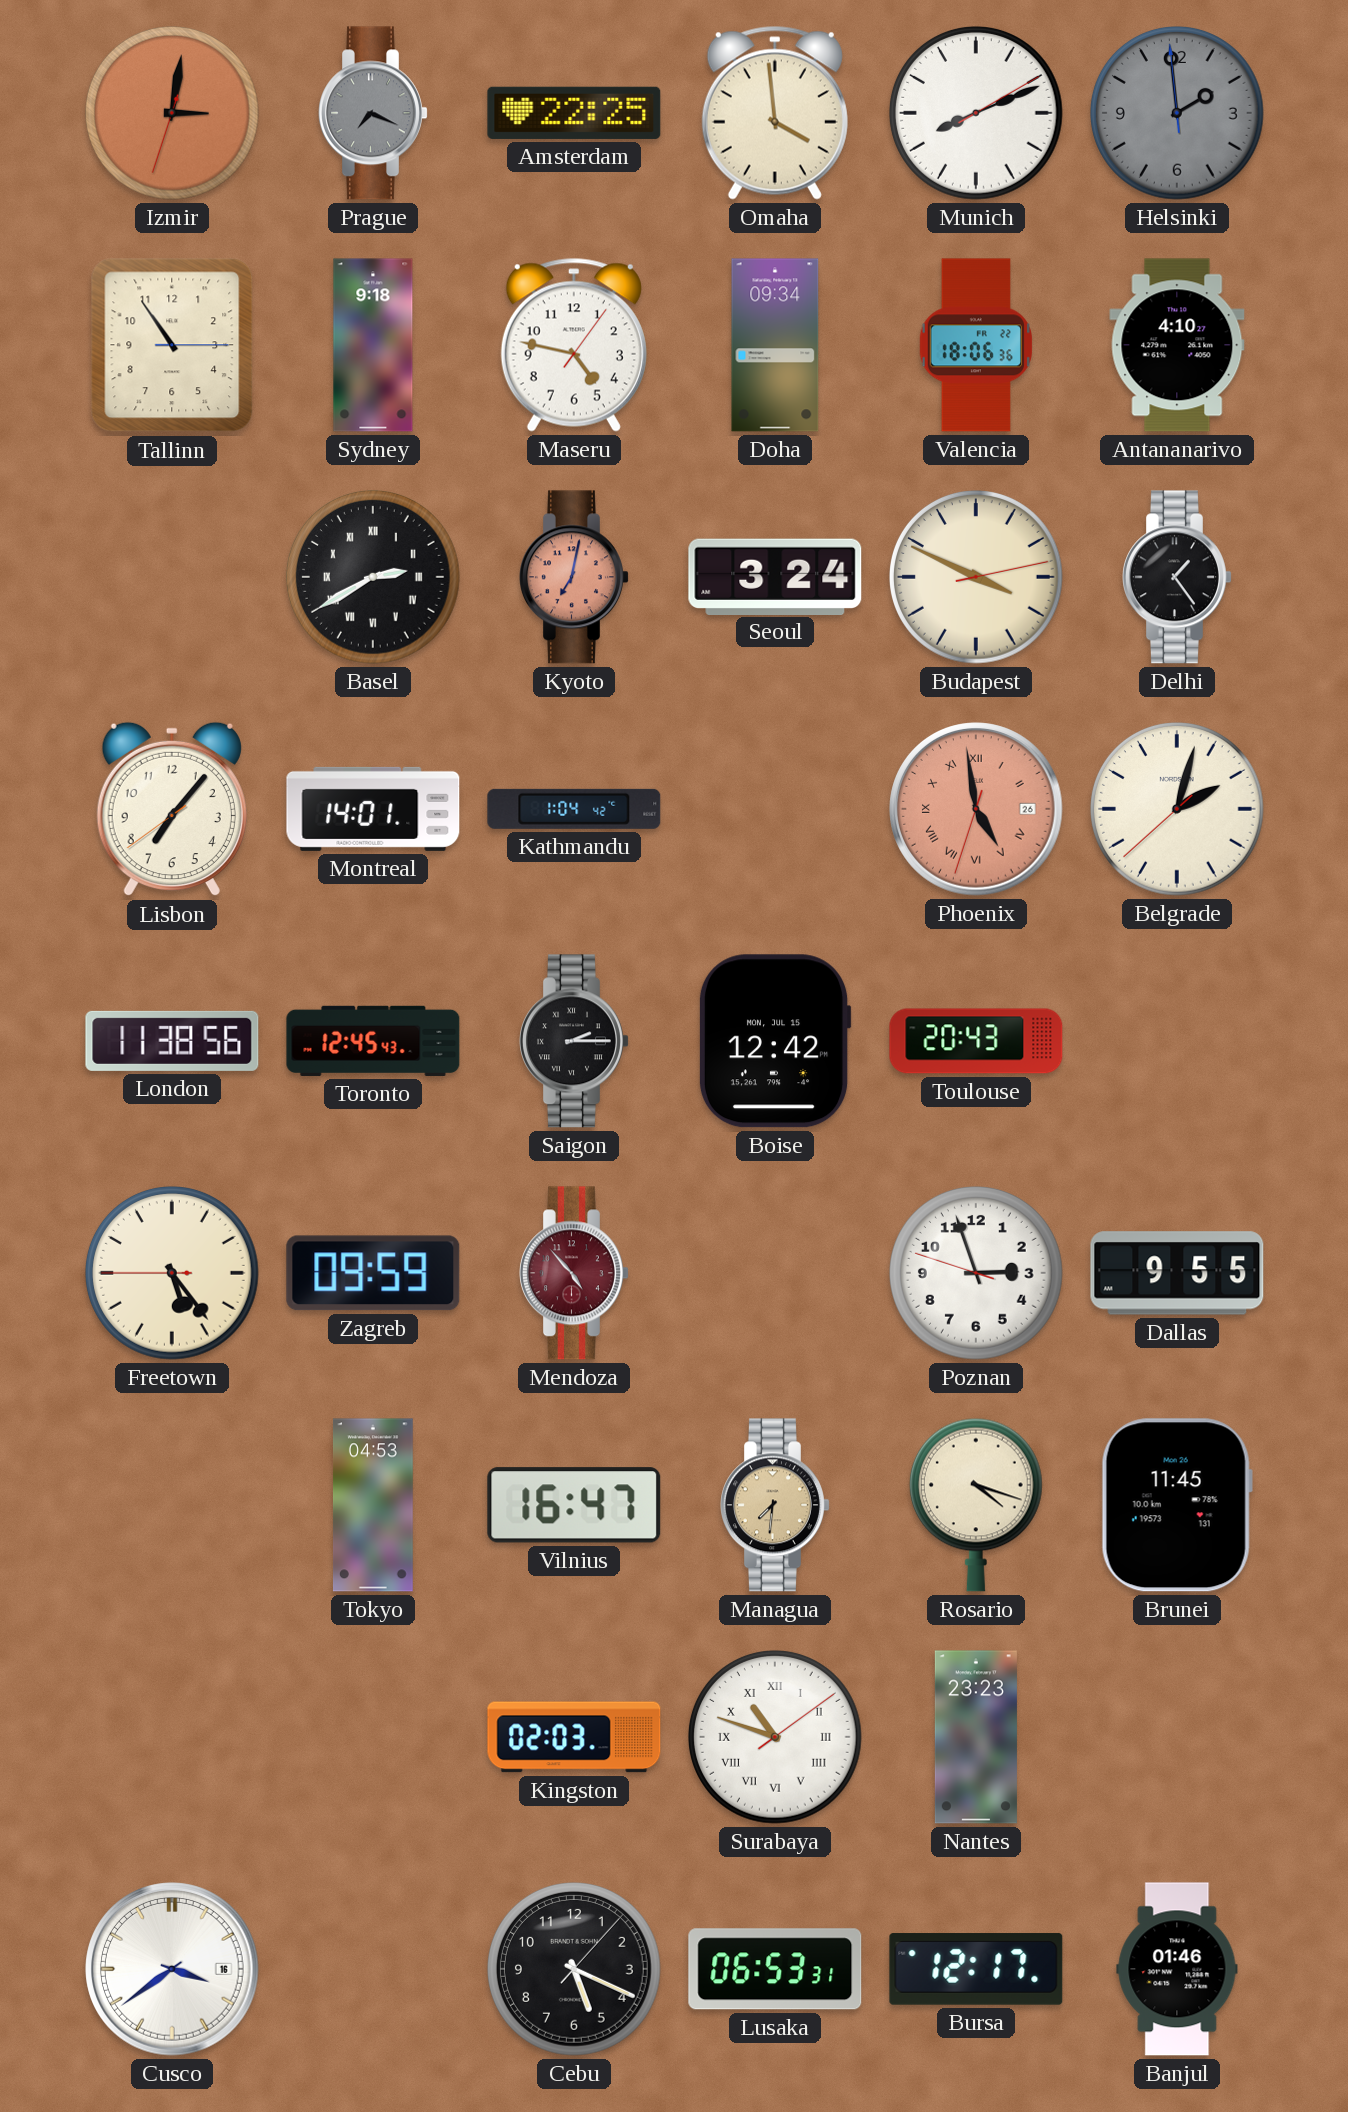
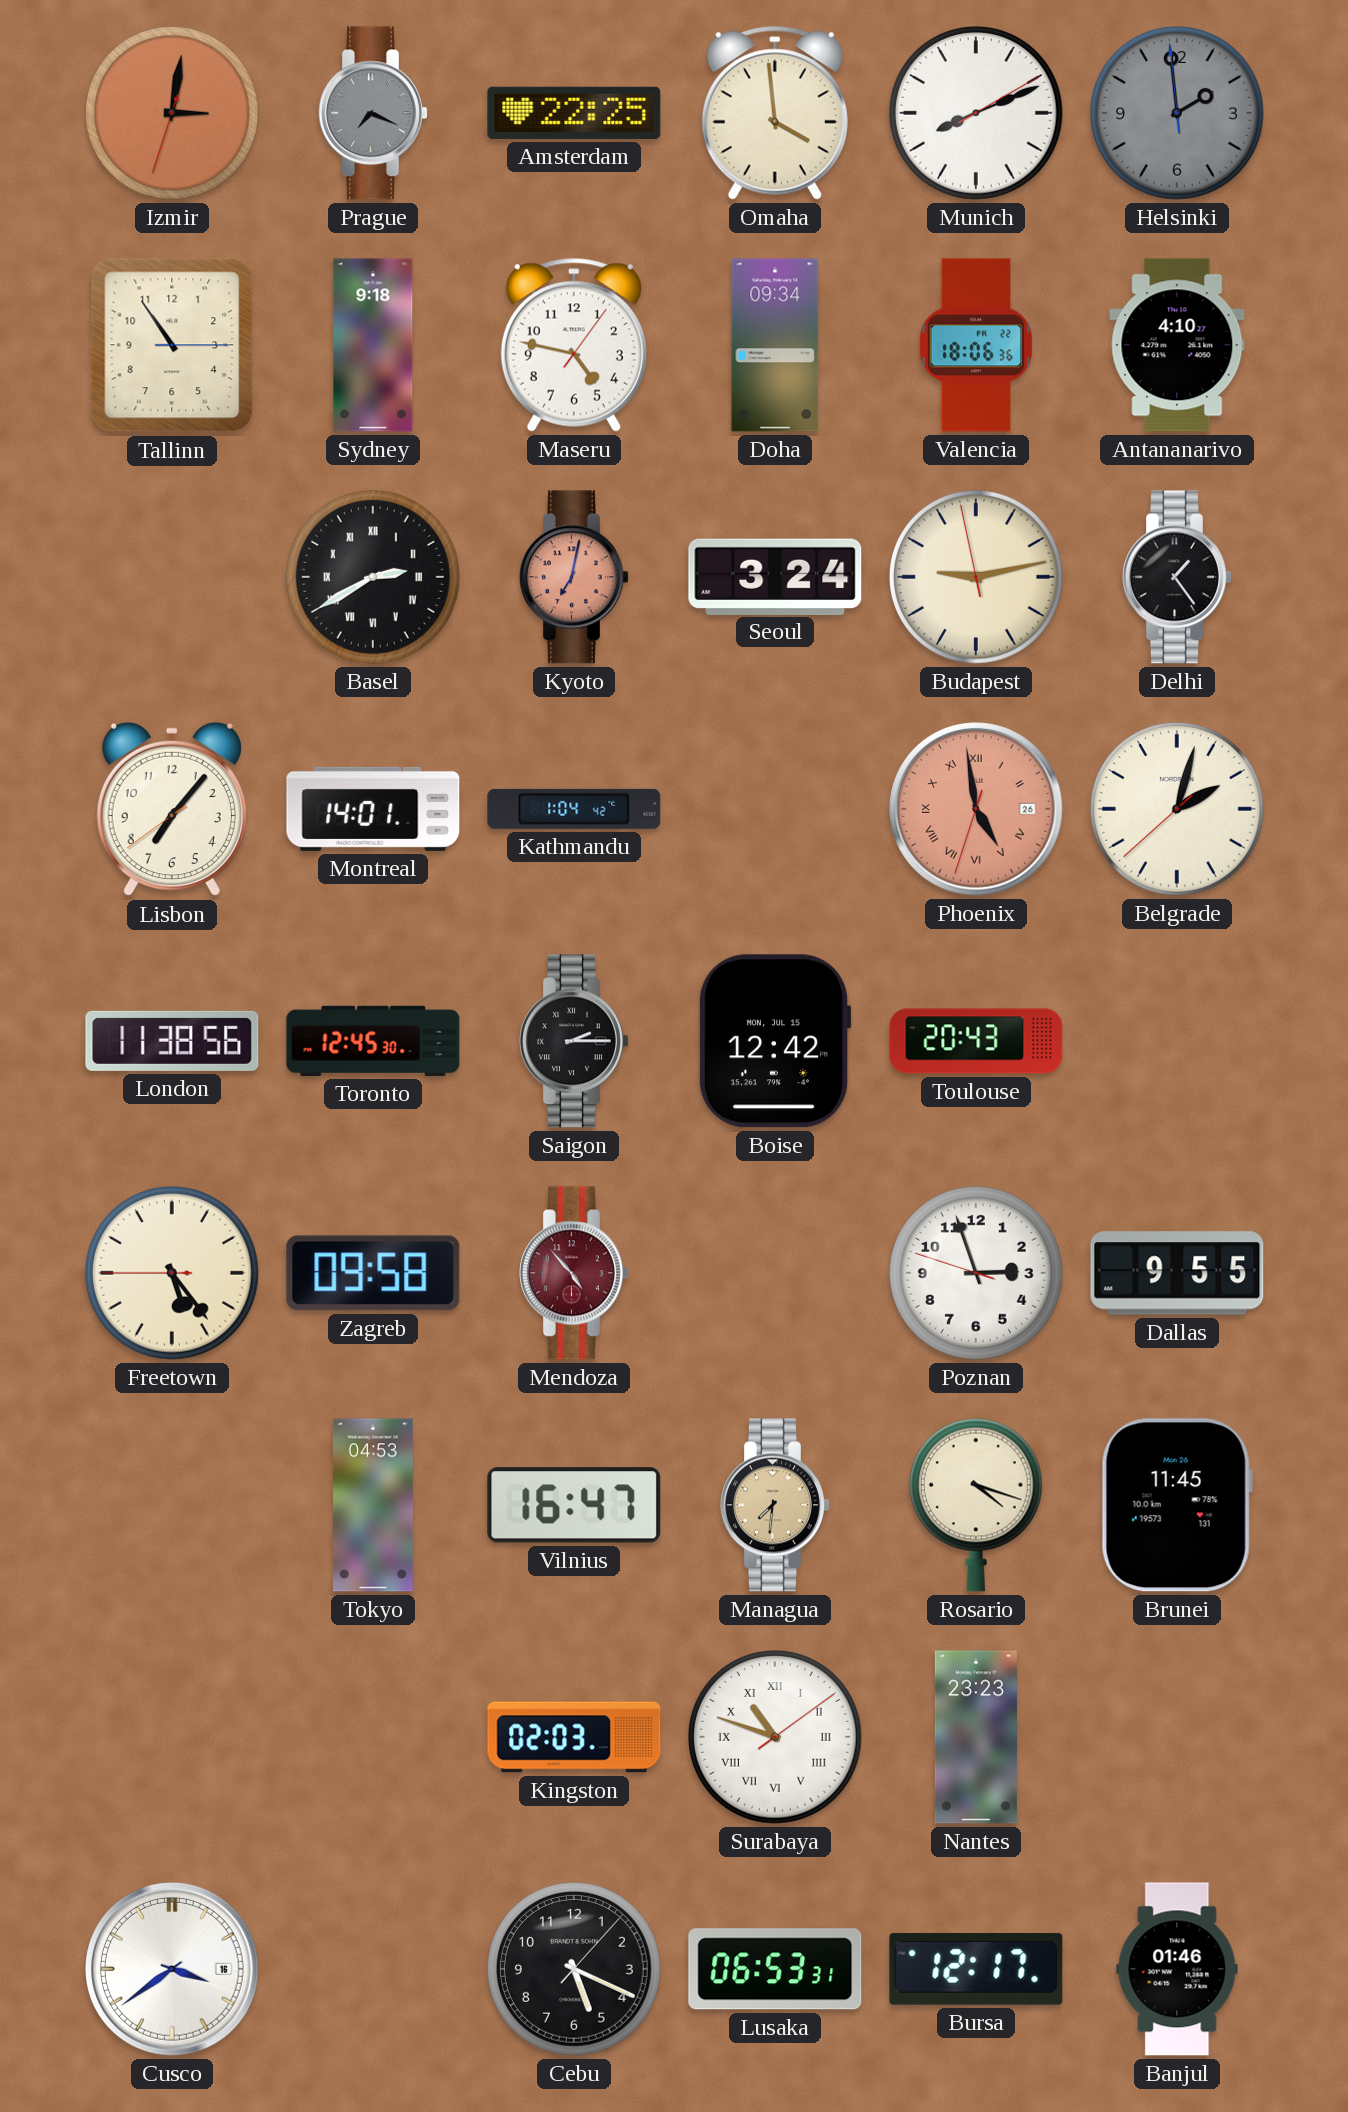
Budapest: 3:49 -> 9:12
Toronto: 12:45:43 -> 12:45:30
Zagreb: 09:59 -> 09:58
